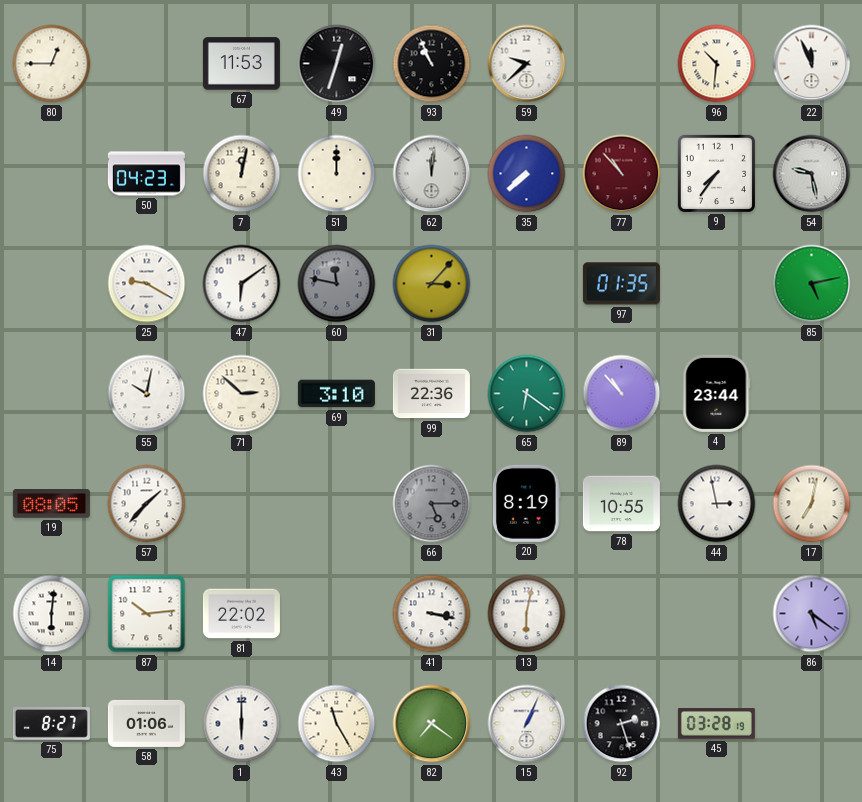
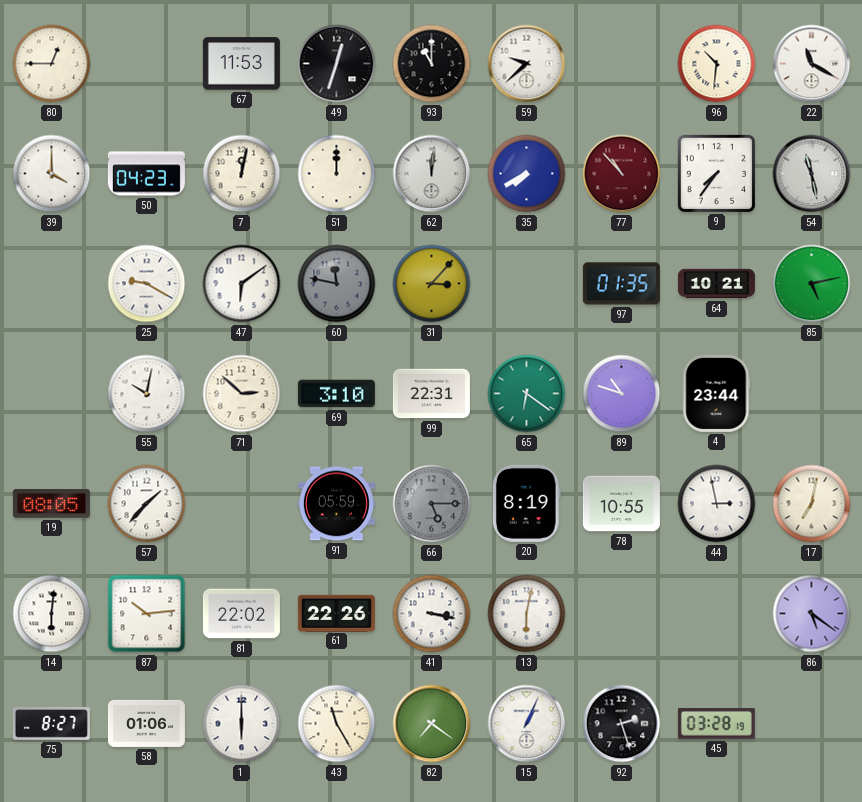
93: 10:56 -> 11:00
22: 11:56 -> 11:20
39: none -> 4:00
35: 7:38 -> 7:40
54: 9:28 -> 11:28
64: none -> 10:21
99: 22:36 -> 22:31
89: 10:53 -> 10:48
91: none -> 05:59
61: none -> 22:26
